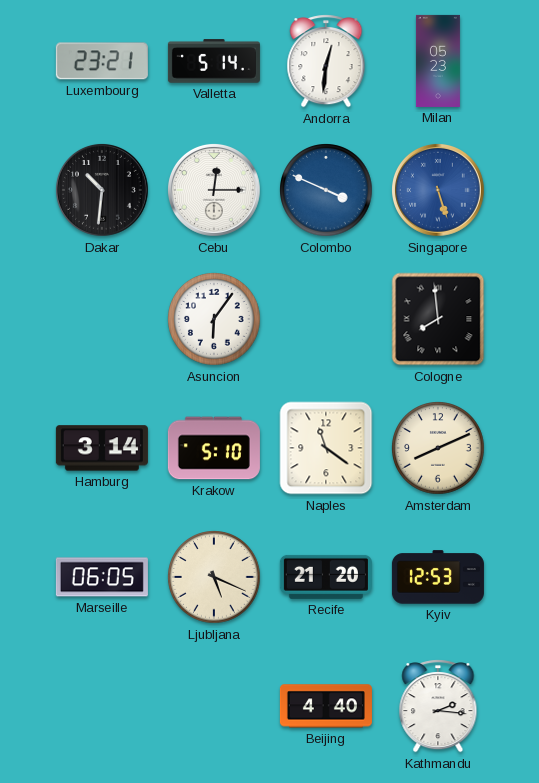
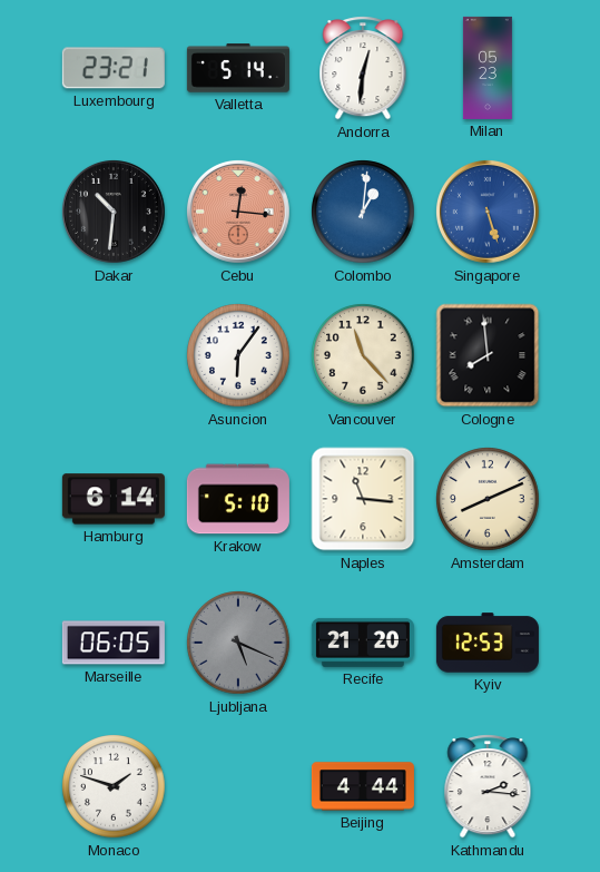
Cebu: 12:15 -> 12:16
Cebu dial: white -> salmon
Colombo: 3:49 -> 1:01
Vancouver: none -> 11:23
Hamburg: 3:14 -> 6:14
Naples: 11:21 -> 11:16
Ljubljana dial: cream -> grey
Monaco: none -> 1:48
Beijing: 4:40 -> 4:44
